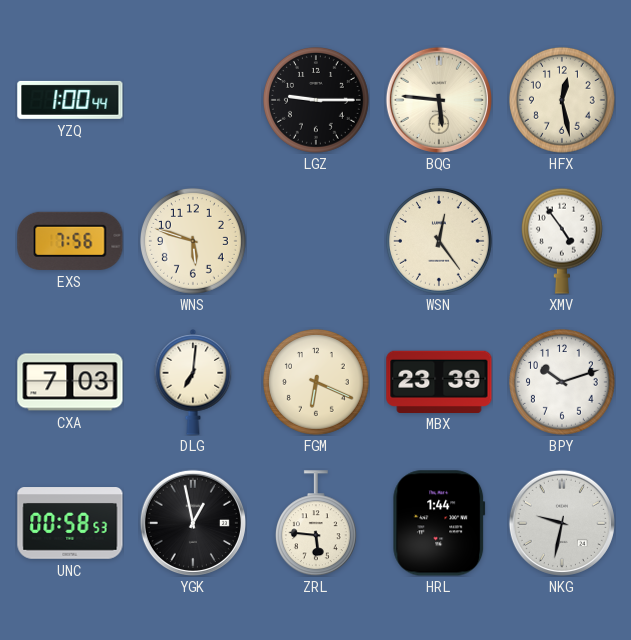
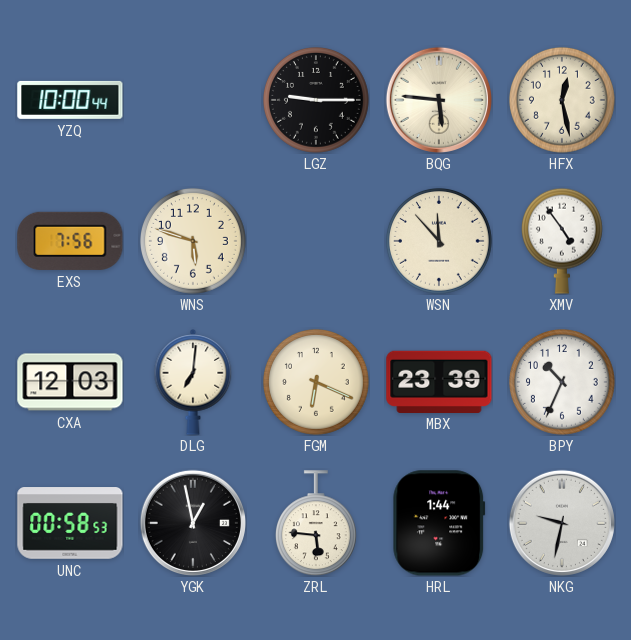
YZQ: 1:00 -> 10:00
WSN: 12:24 -> 11:53
CXA: 7:03 -> 12:03
BPY: 10:12 -> 10:34
